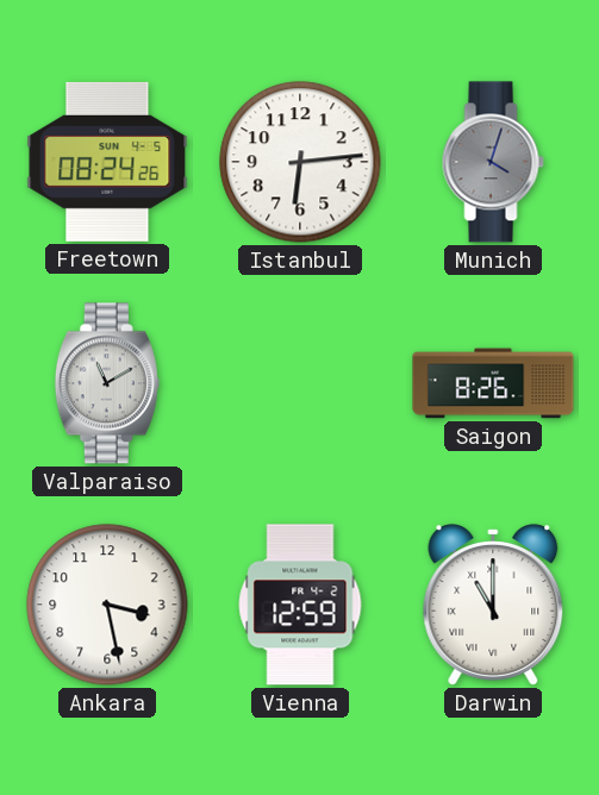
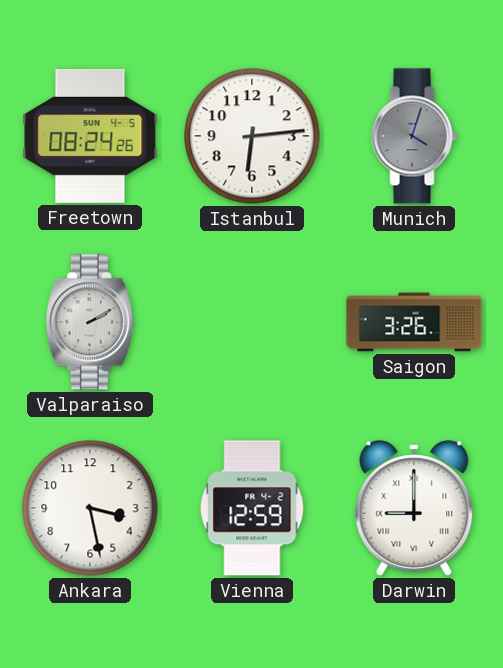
Valparaiso: 11:10 -> 2:10
Saigon: 8:26 -> 3:26
Darwin: 11:00 -> 9:00
